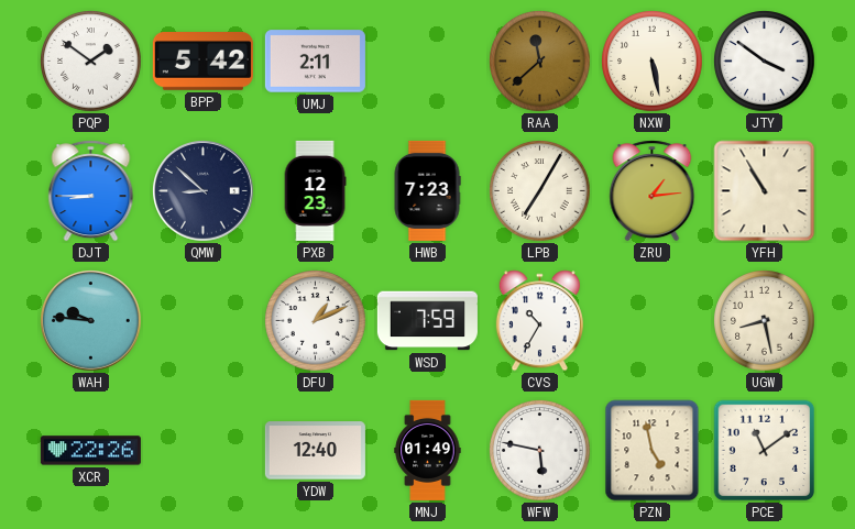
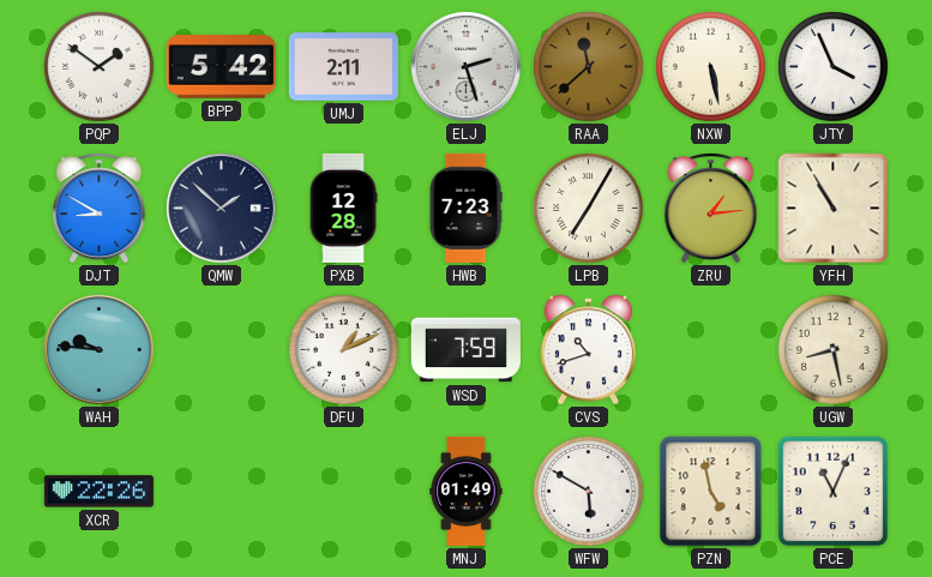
ELJ: none -> 2:27
JTY: 3:51 -> 3:56
DJT: 8:45 -> 8:50
QMW: 8:52 -> 1:52
PXB: 12:23 -> 12:28
CVS: 10:35 -> 10:42
YDW: 12:40 -> none
WFW: 5:47 -> 5:50
PCE: 11:09 -> 11:04
